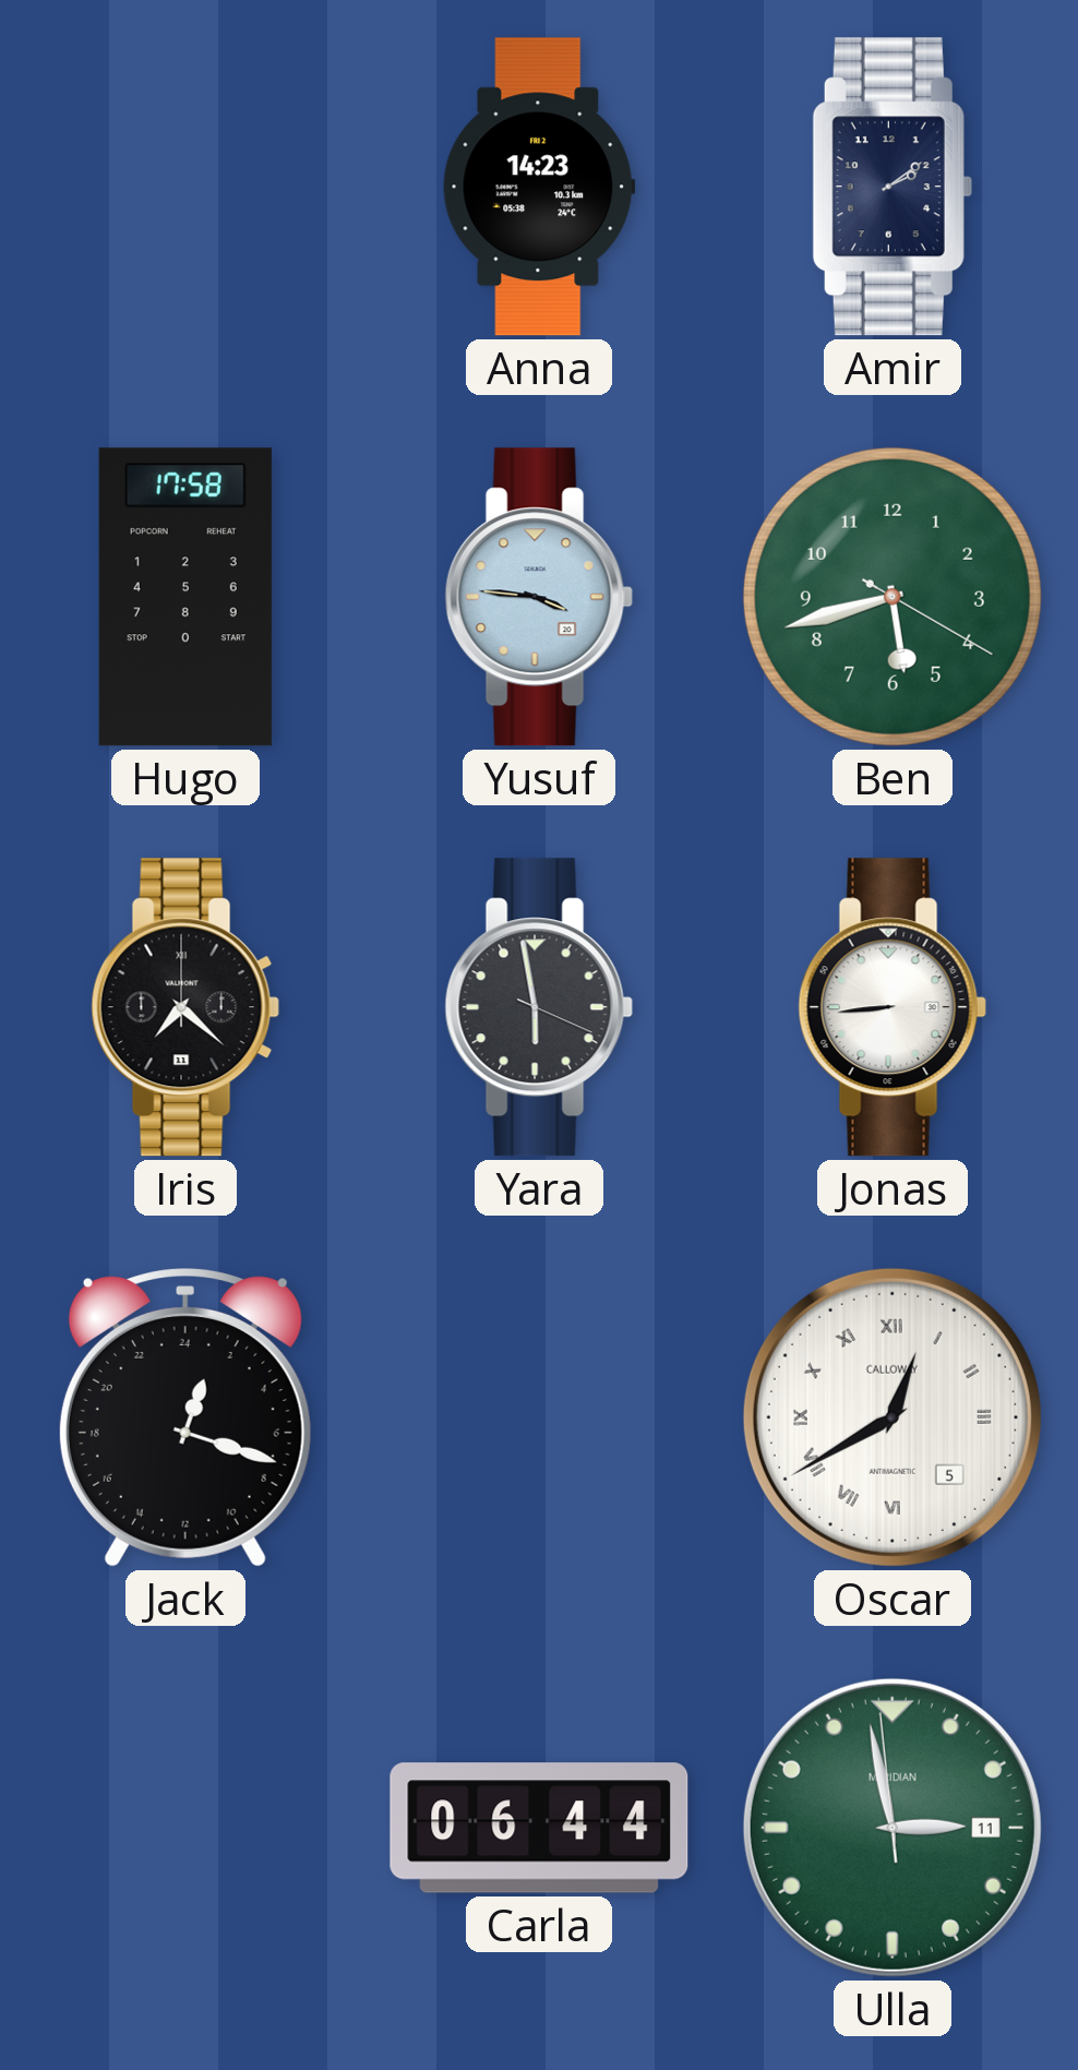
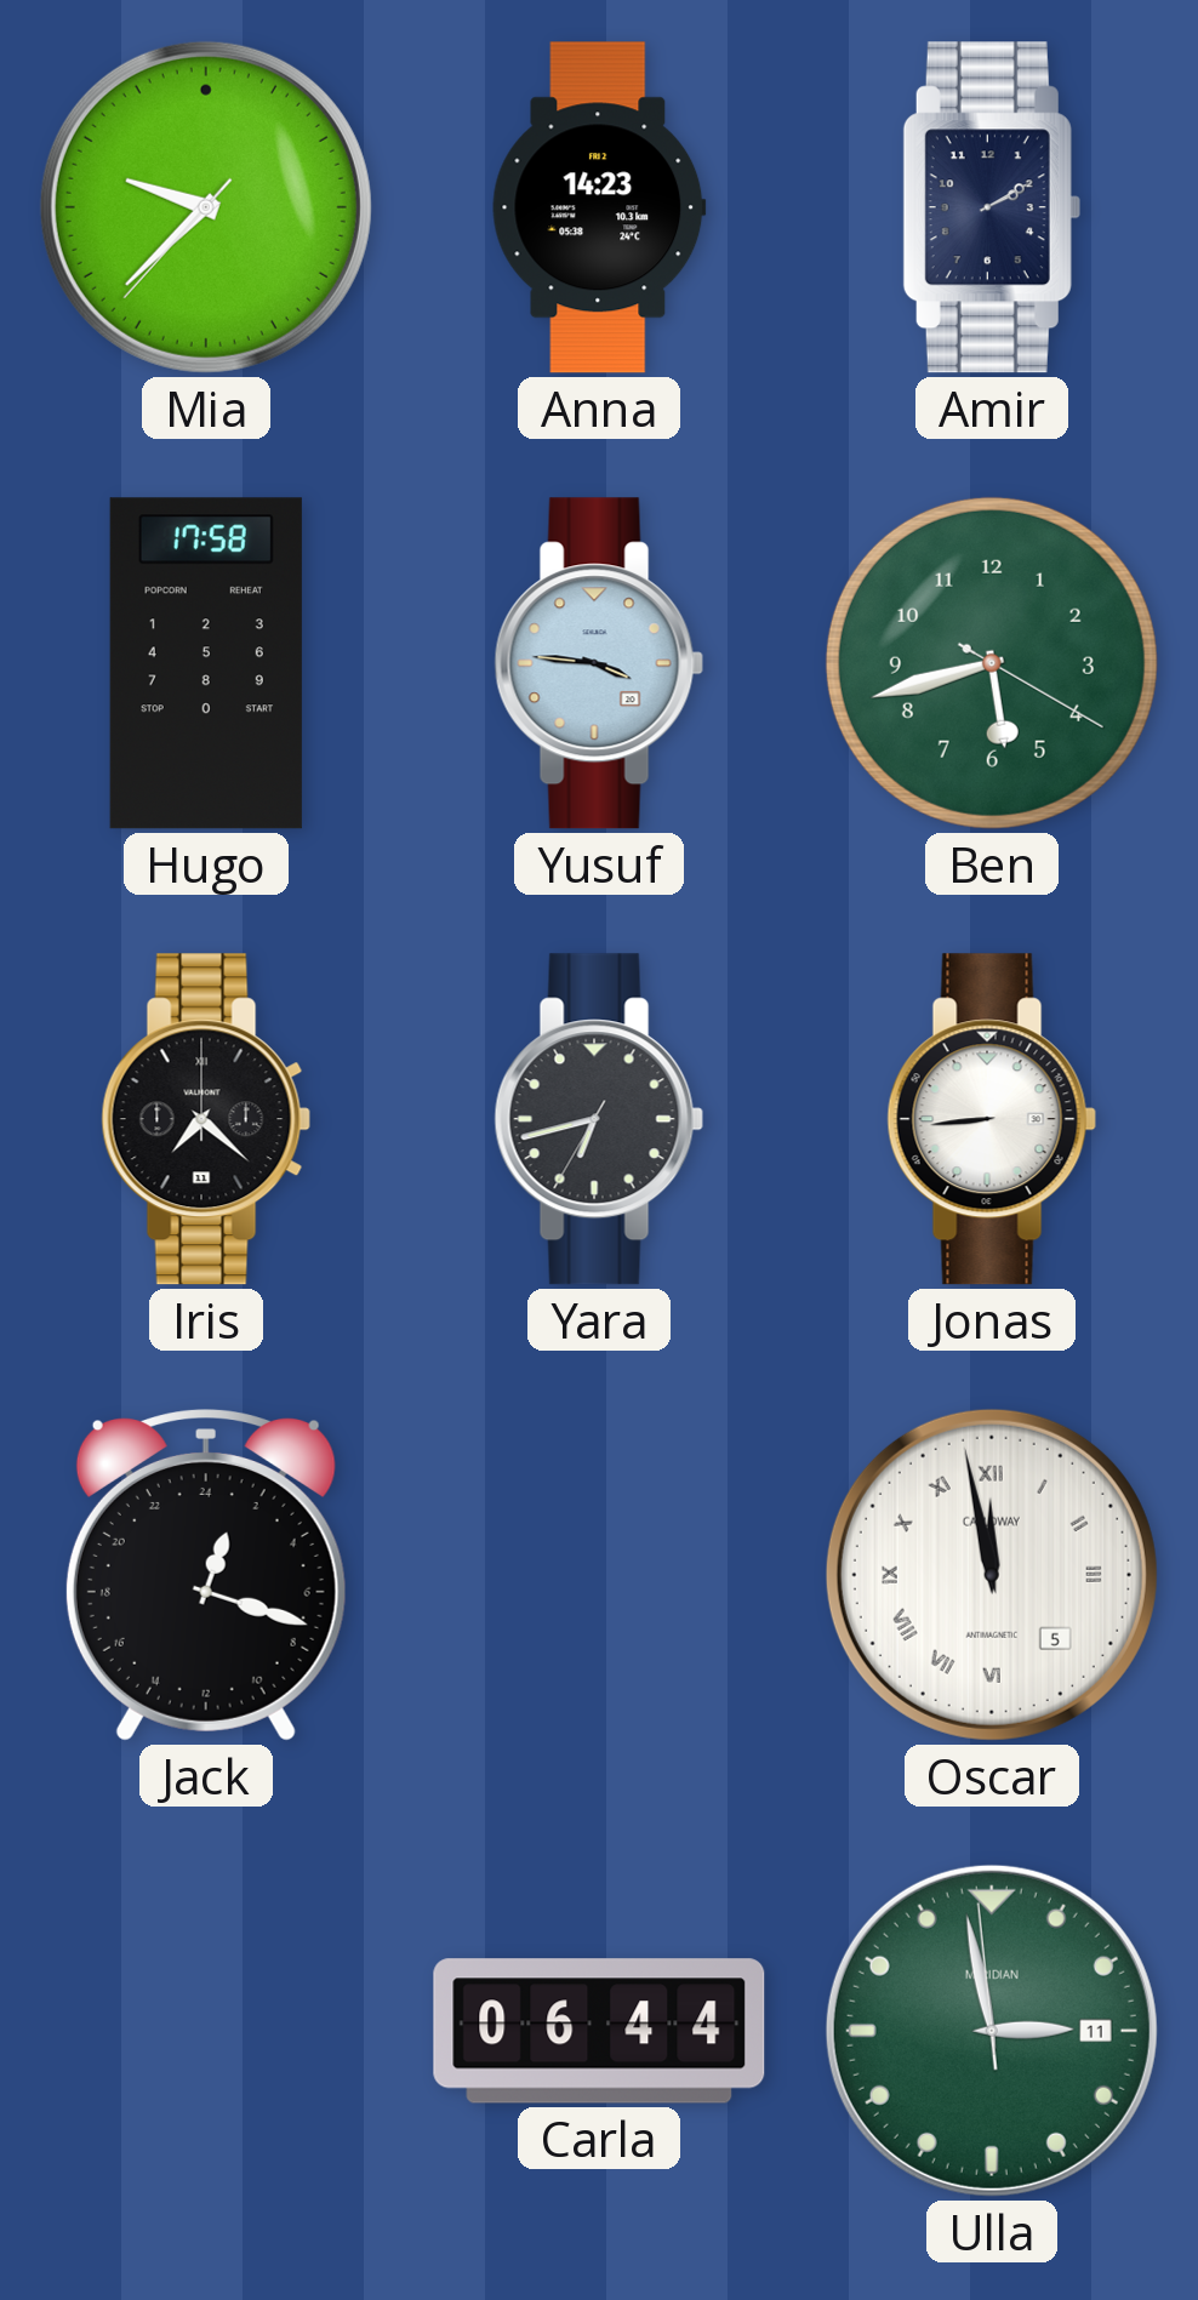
Mia: none -> 9:37
Amir: 2:09 -> 2:10
Yara: 5:58 -> 6:42
Oscar: 12:40 -> 11:58
